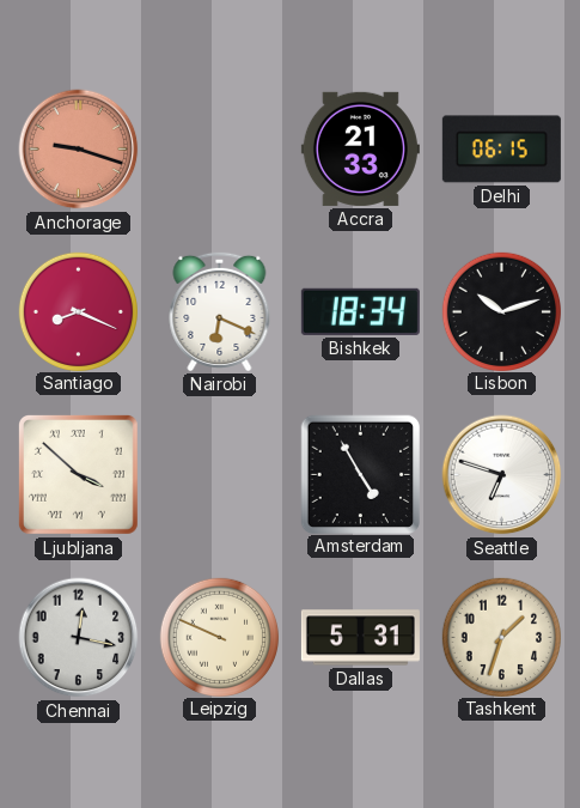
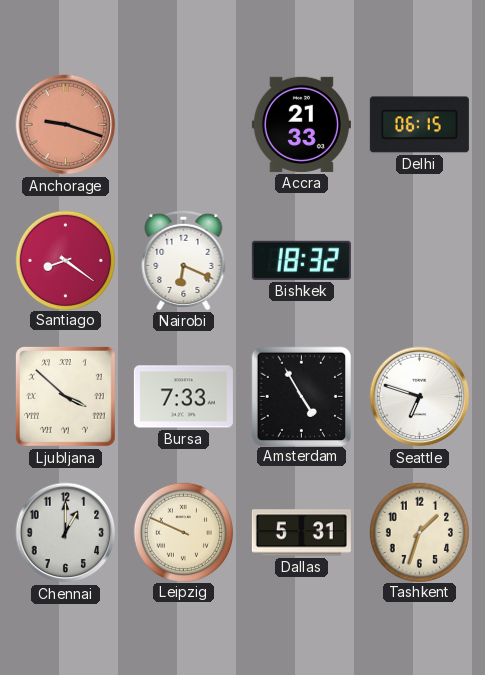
Santiago: 8:19 -> 8:21
Bishkek: 18:34 -> 18:32
Lisbon: 10:12 -> none
Bursa: none -> 7:33
Chennai: 12:17 -> 1:00
